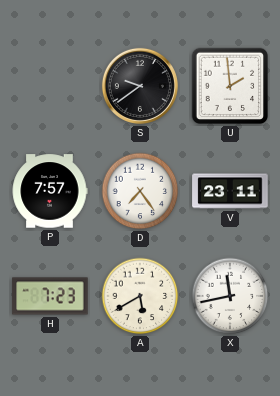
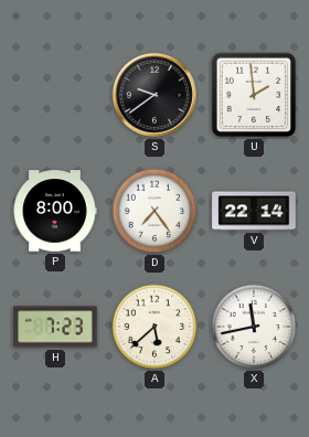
P: 7:57 -> 8:00
V: 23:11 -> 22:14
A: 5:40 -> 5:38
